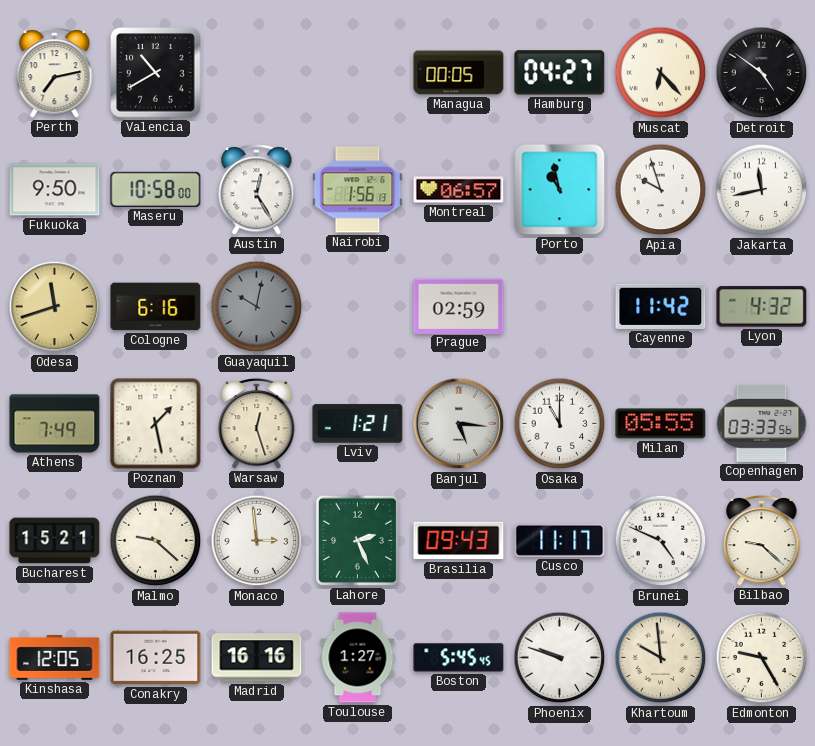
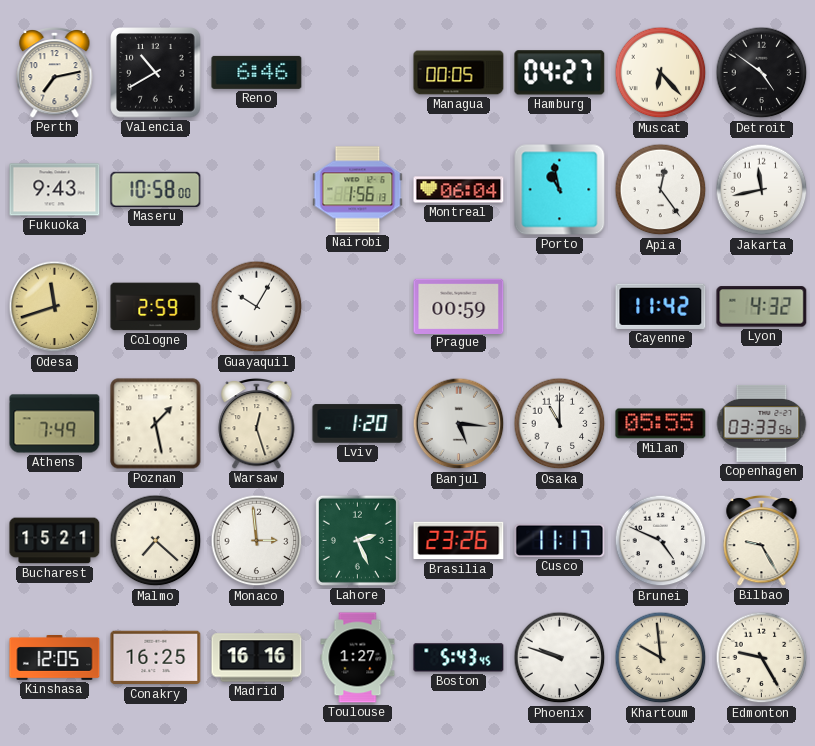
Reno: none -> 6:46
Fukuoka: 9:50 -> 9:43
Austin: 12:25 -> none
Montreal: 06:57 -> 06:04
Apia: 9:57 -> 12:24
Cologne: 6:16 -> 2:59
Guayaquil: 10:02 -> 10:05
Guayaquil dial: grey -> white
Prague: 02:59 -> 00:59
Lviv: 1:21 -> 1:20
Malmo: 9:22 -> 7:22
Brasilia: 09:43 -> 23:26
Bilbao: 9:22 -> 9:25
Boston: 5:45 -> 5:43
